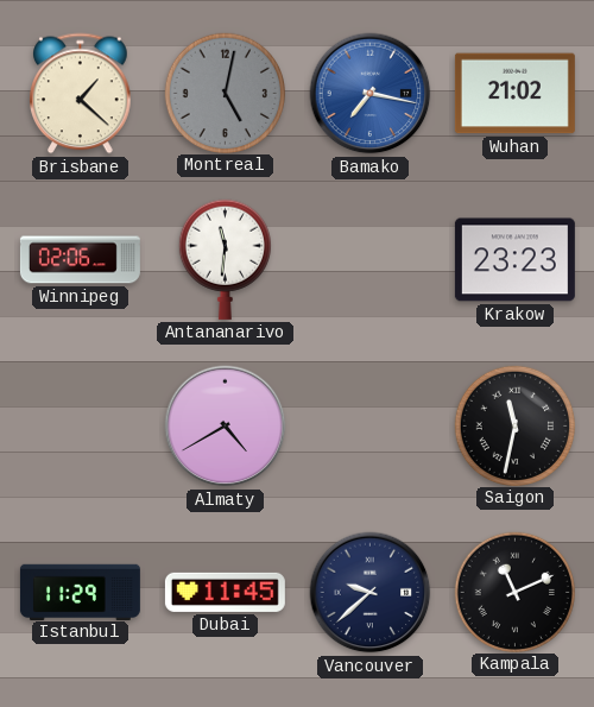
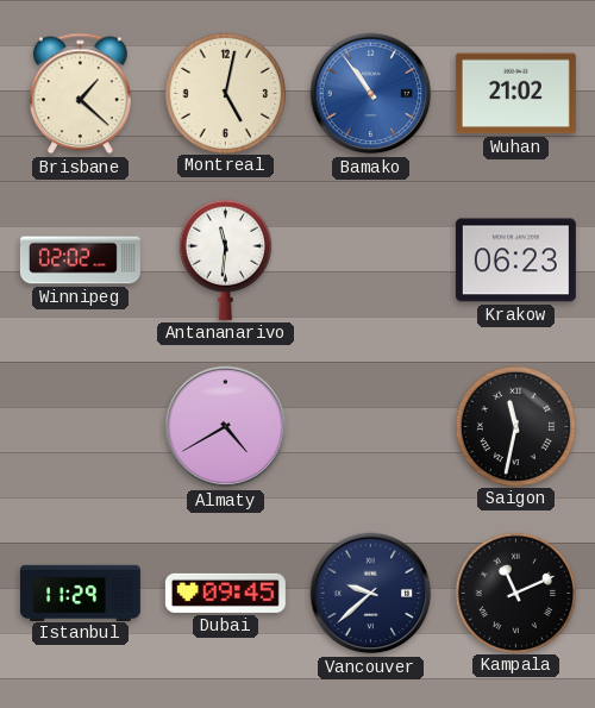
Montreal dial: grey -> cream
Bamako: 7:17 -> 10:54
Winnipeg: 02:06 -> 02:02
Krakow: 23:23 -> 06:23
Dubai: 11:45 -> 09:45
